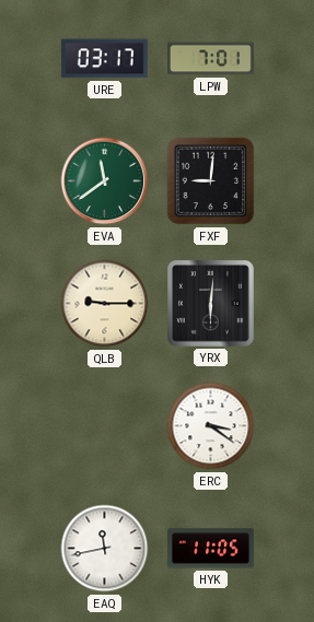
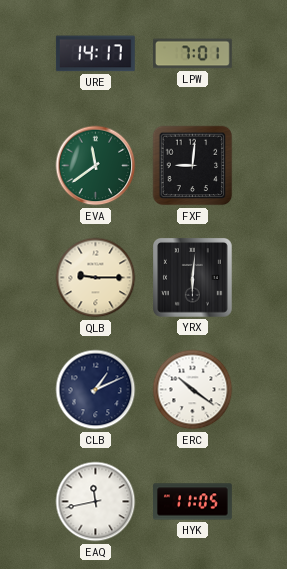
URE: 03:17 -> 14:17
CLB: none -> 1:11
ERC: 3:21 -> 10:21
